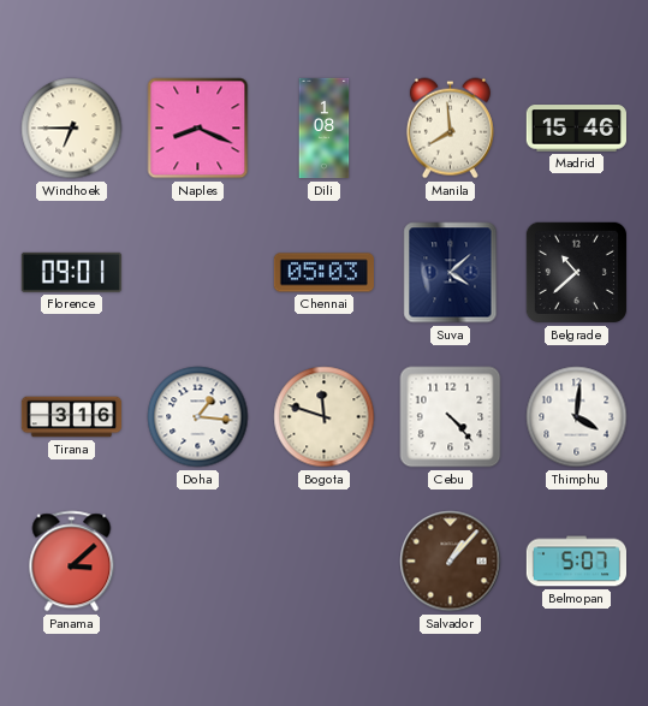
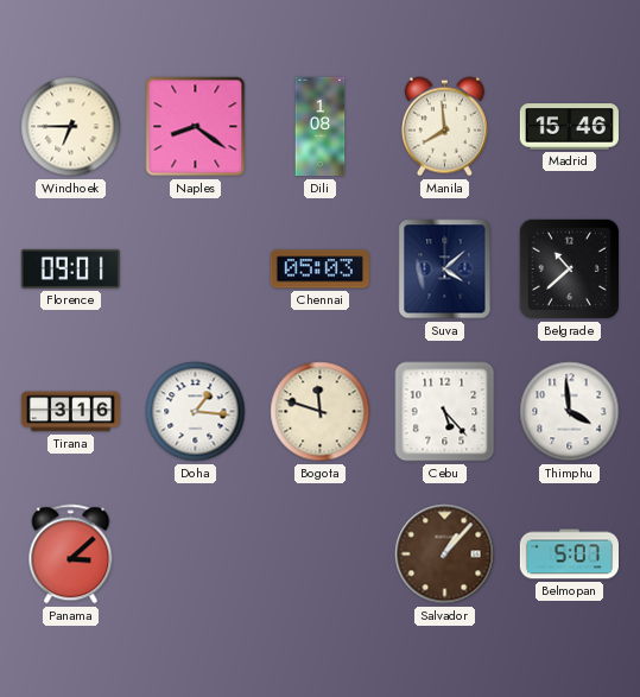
Naples: 8:19 -> 8:21
Cebu: 4:23 -> 5:23
Thimphu: 4:01 -> 3:59
